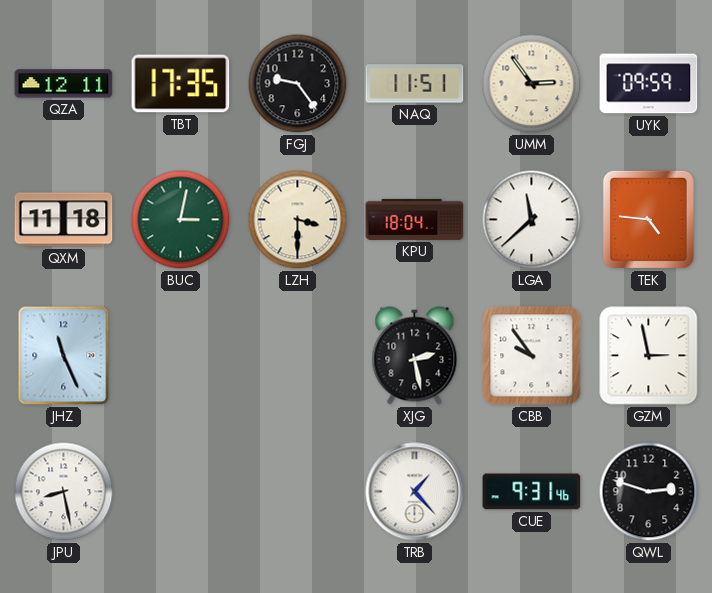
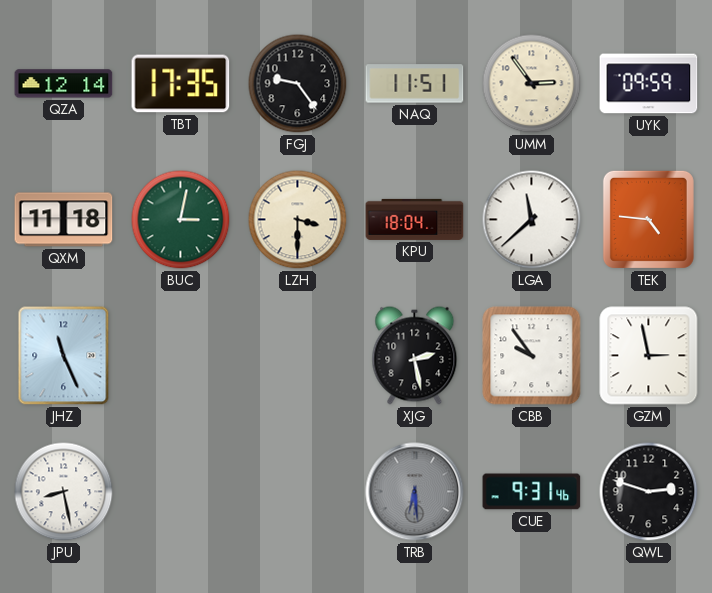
QZA: 12:11 -> 12:14
TRB: 1:23 -> 6:29
TRB dial: white -> grey
